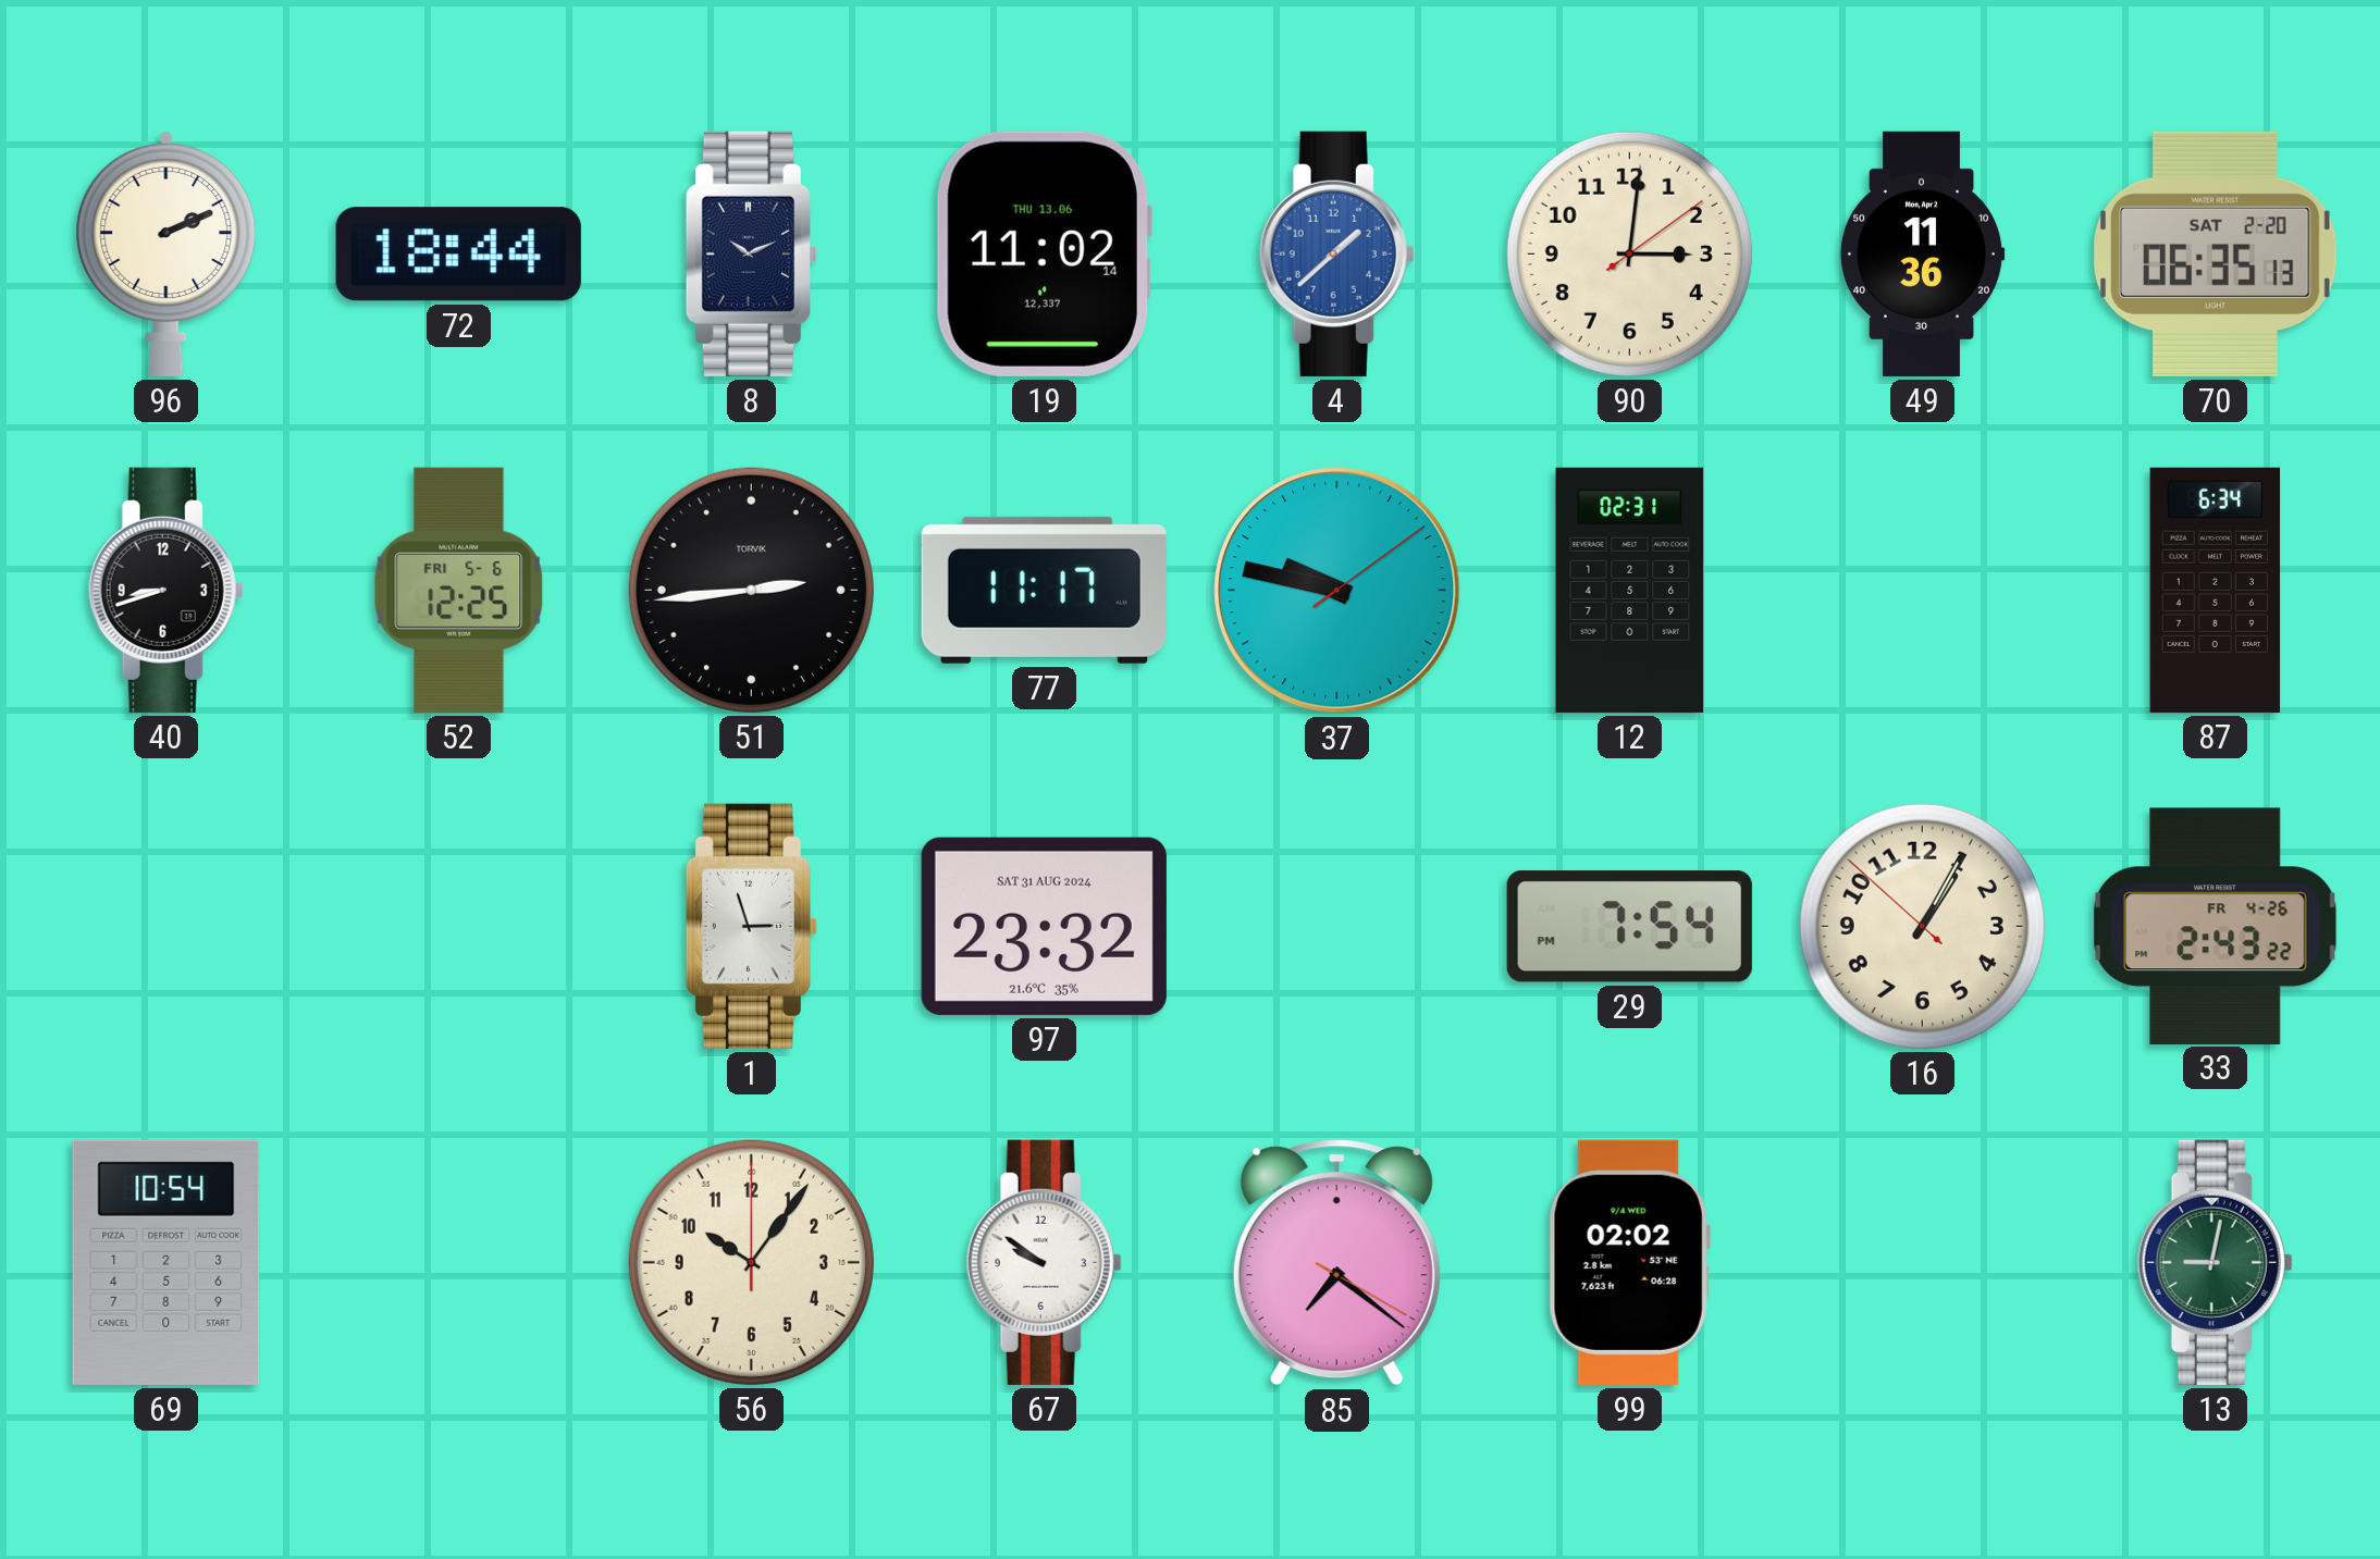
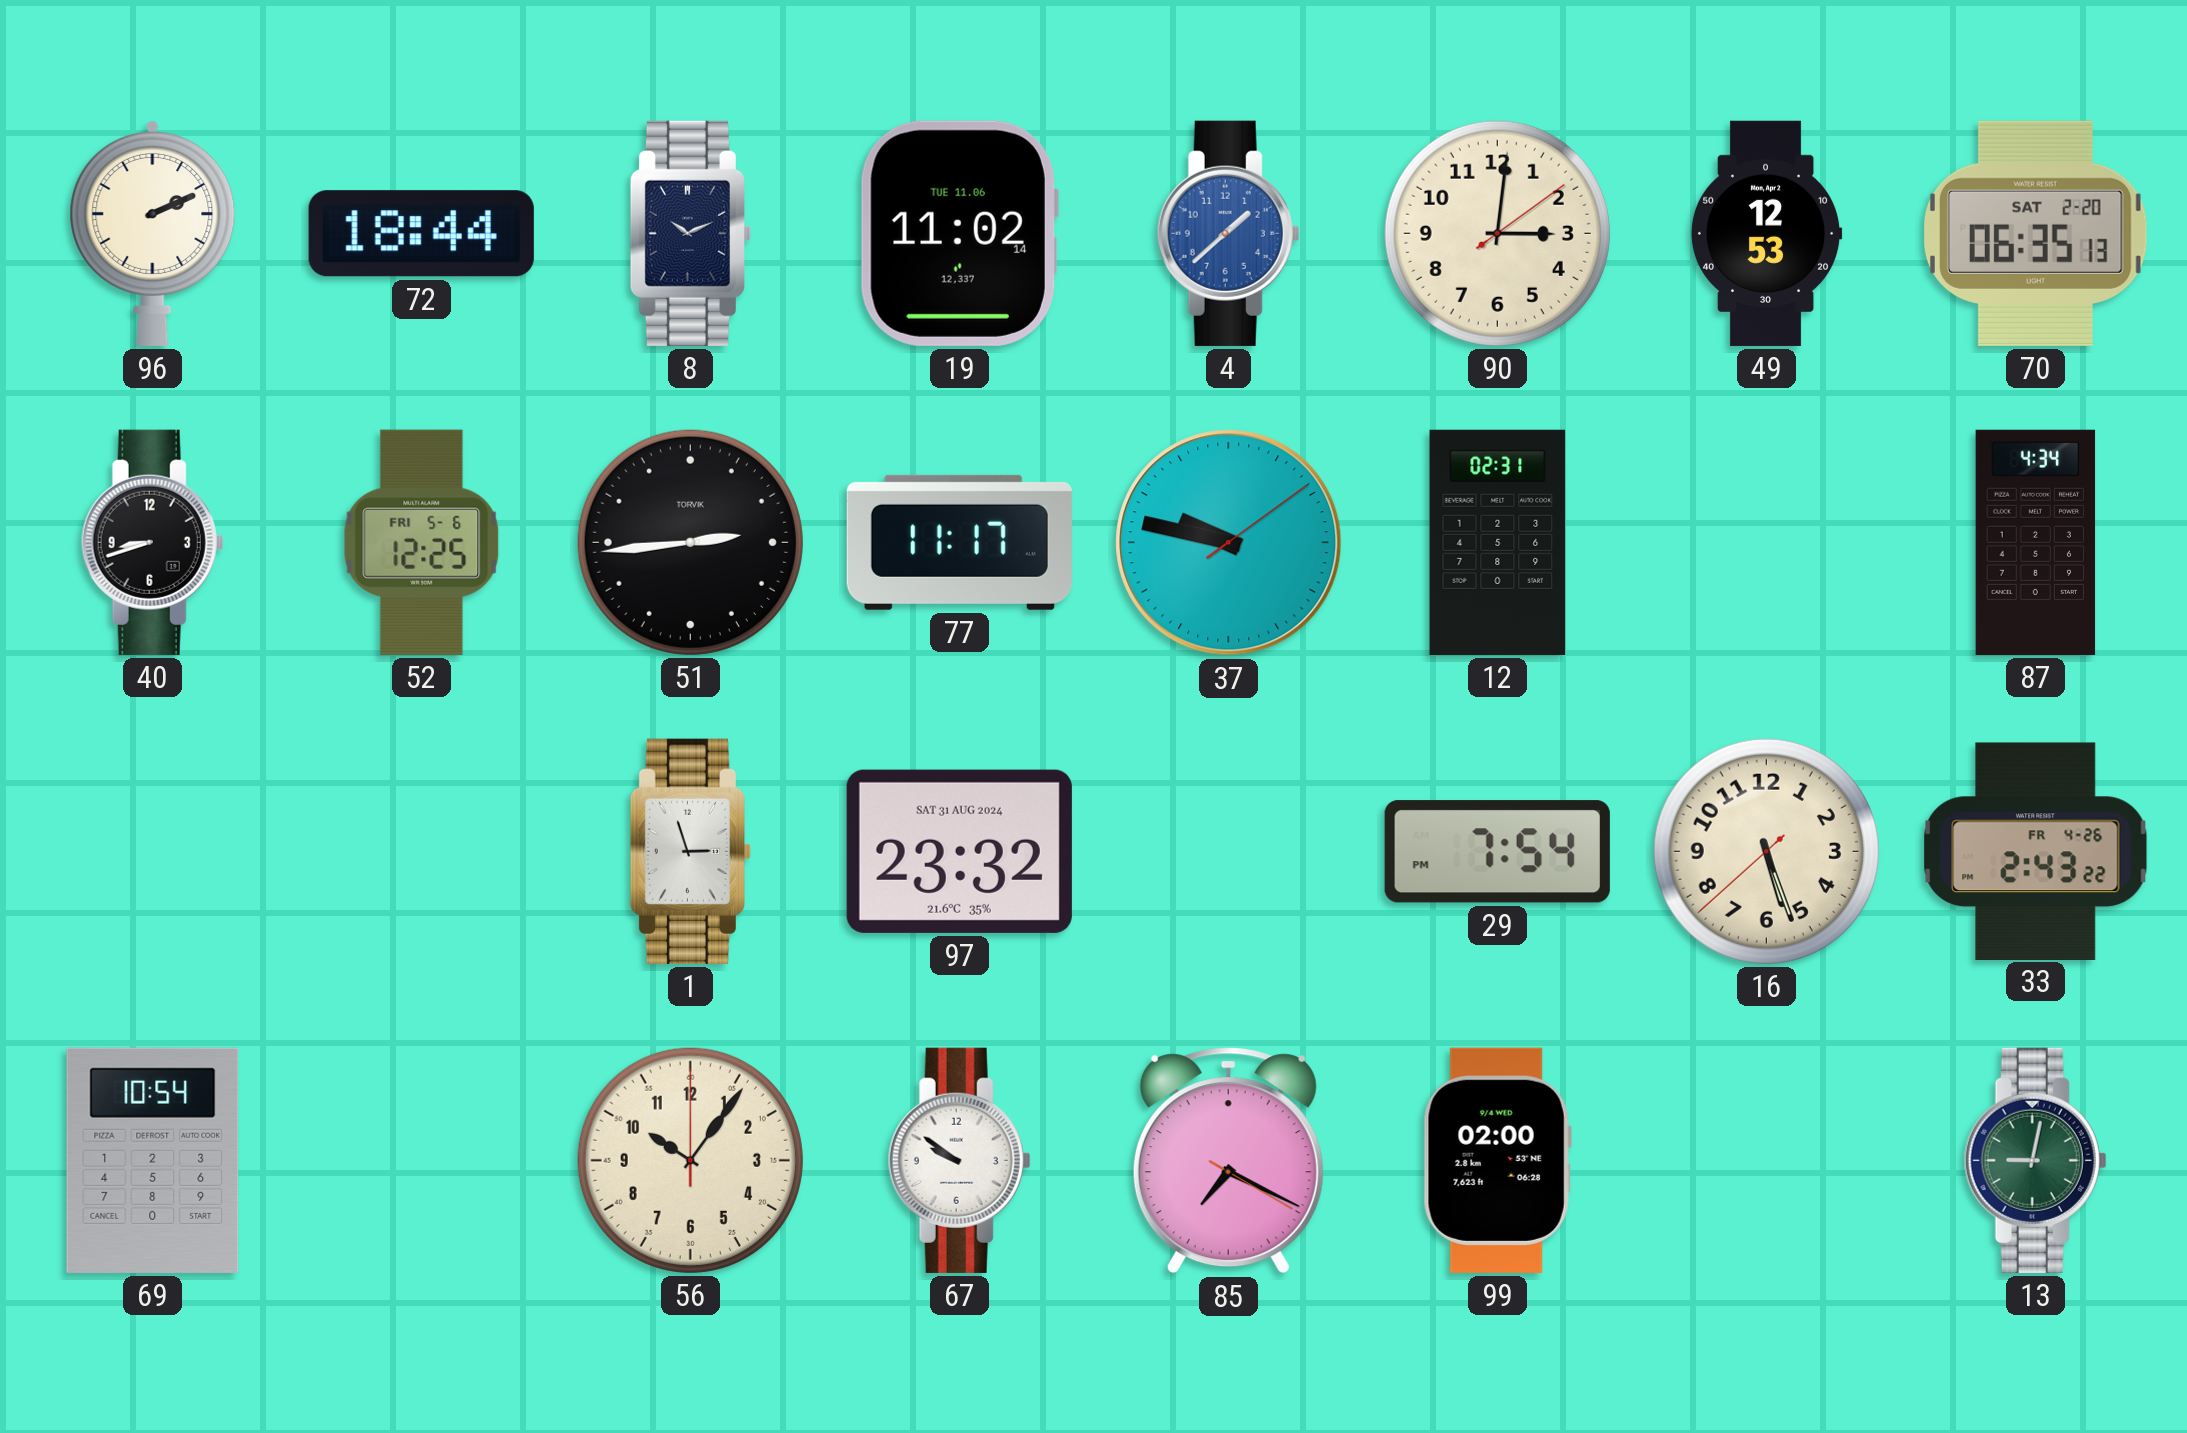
19 date: THU 13.06 -> TUE 11.06
49: 11:36 -> 12:53
87: 6:34 -> 4:34
16: 1:04 -> 5:26
85: 7:21 -> 7:19
99: 02:02 -> 02:00
